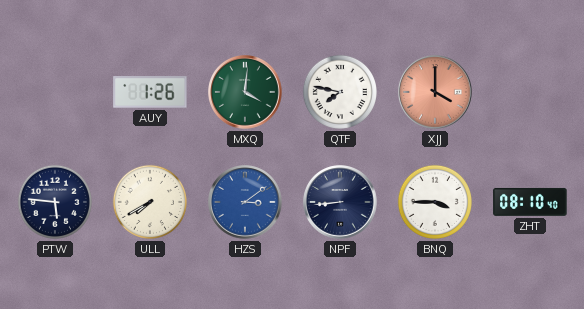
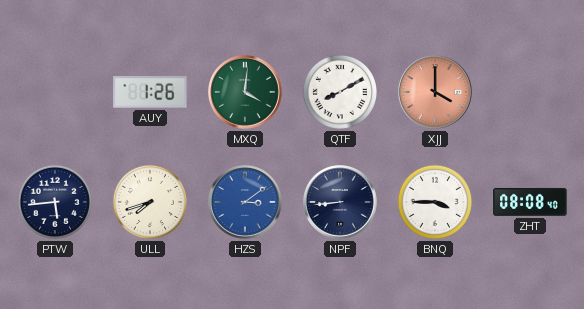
QTF: 7:47 -> 8:10
PTW: 5:46 -> 5:44
ULL: 7:40 -> 7:42
ZHT: 08:10 -> 08:08
